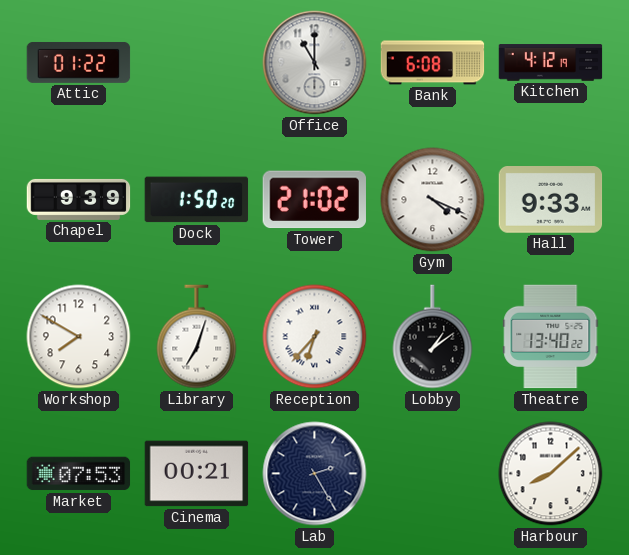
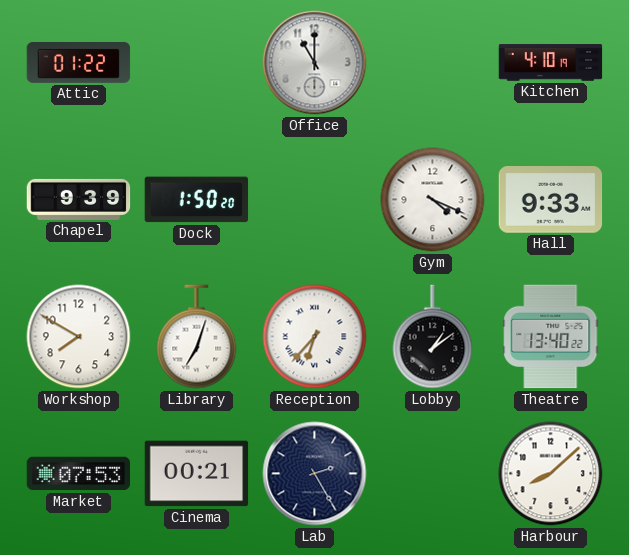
Bank: 6:08 -> none
Kitchen: 4:12 -> 4:10
Tower: 21:02 -> none
